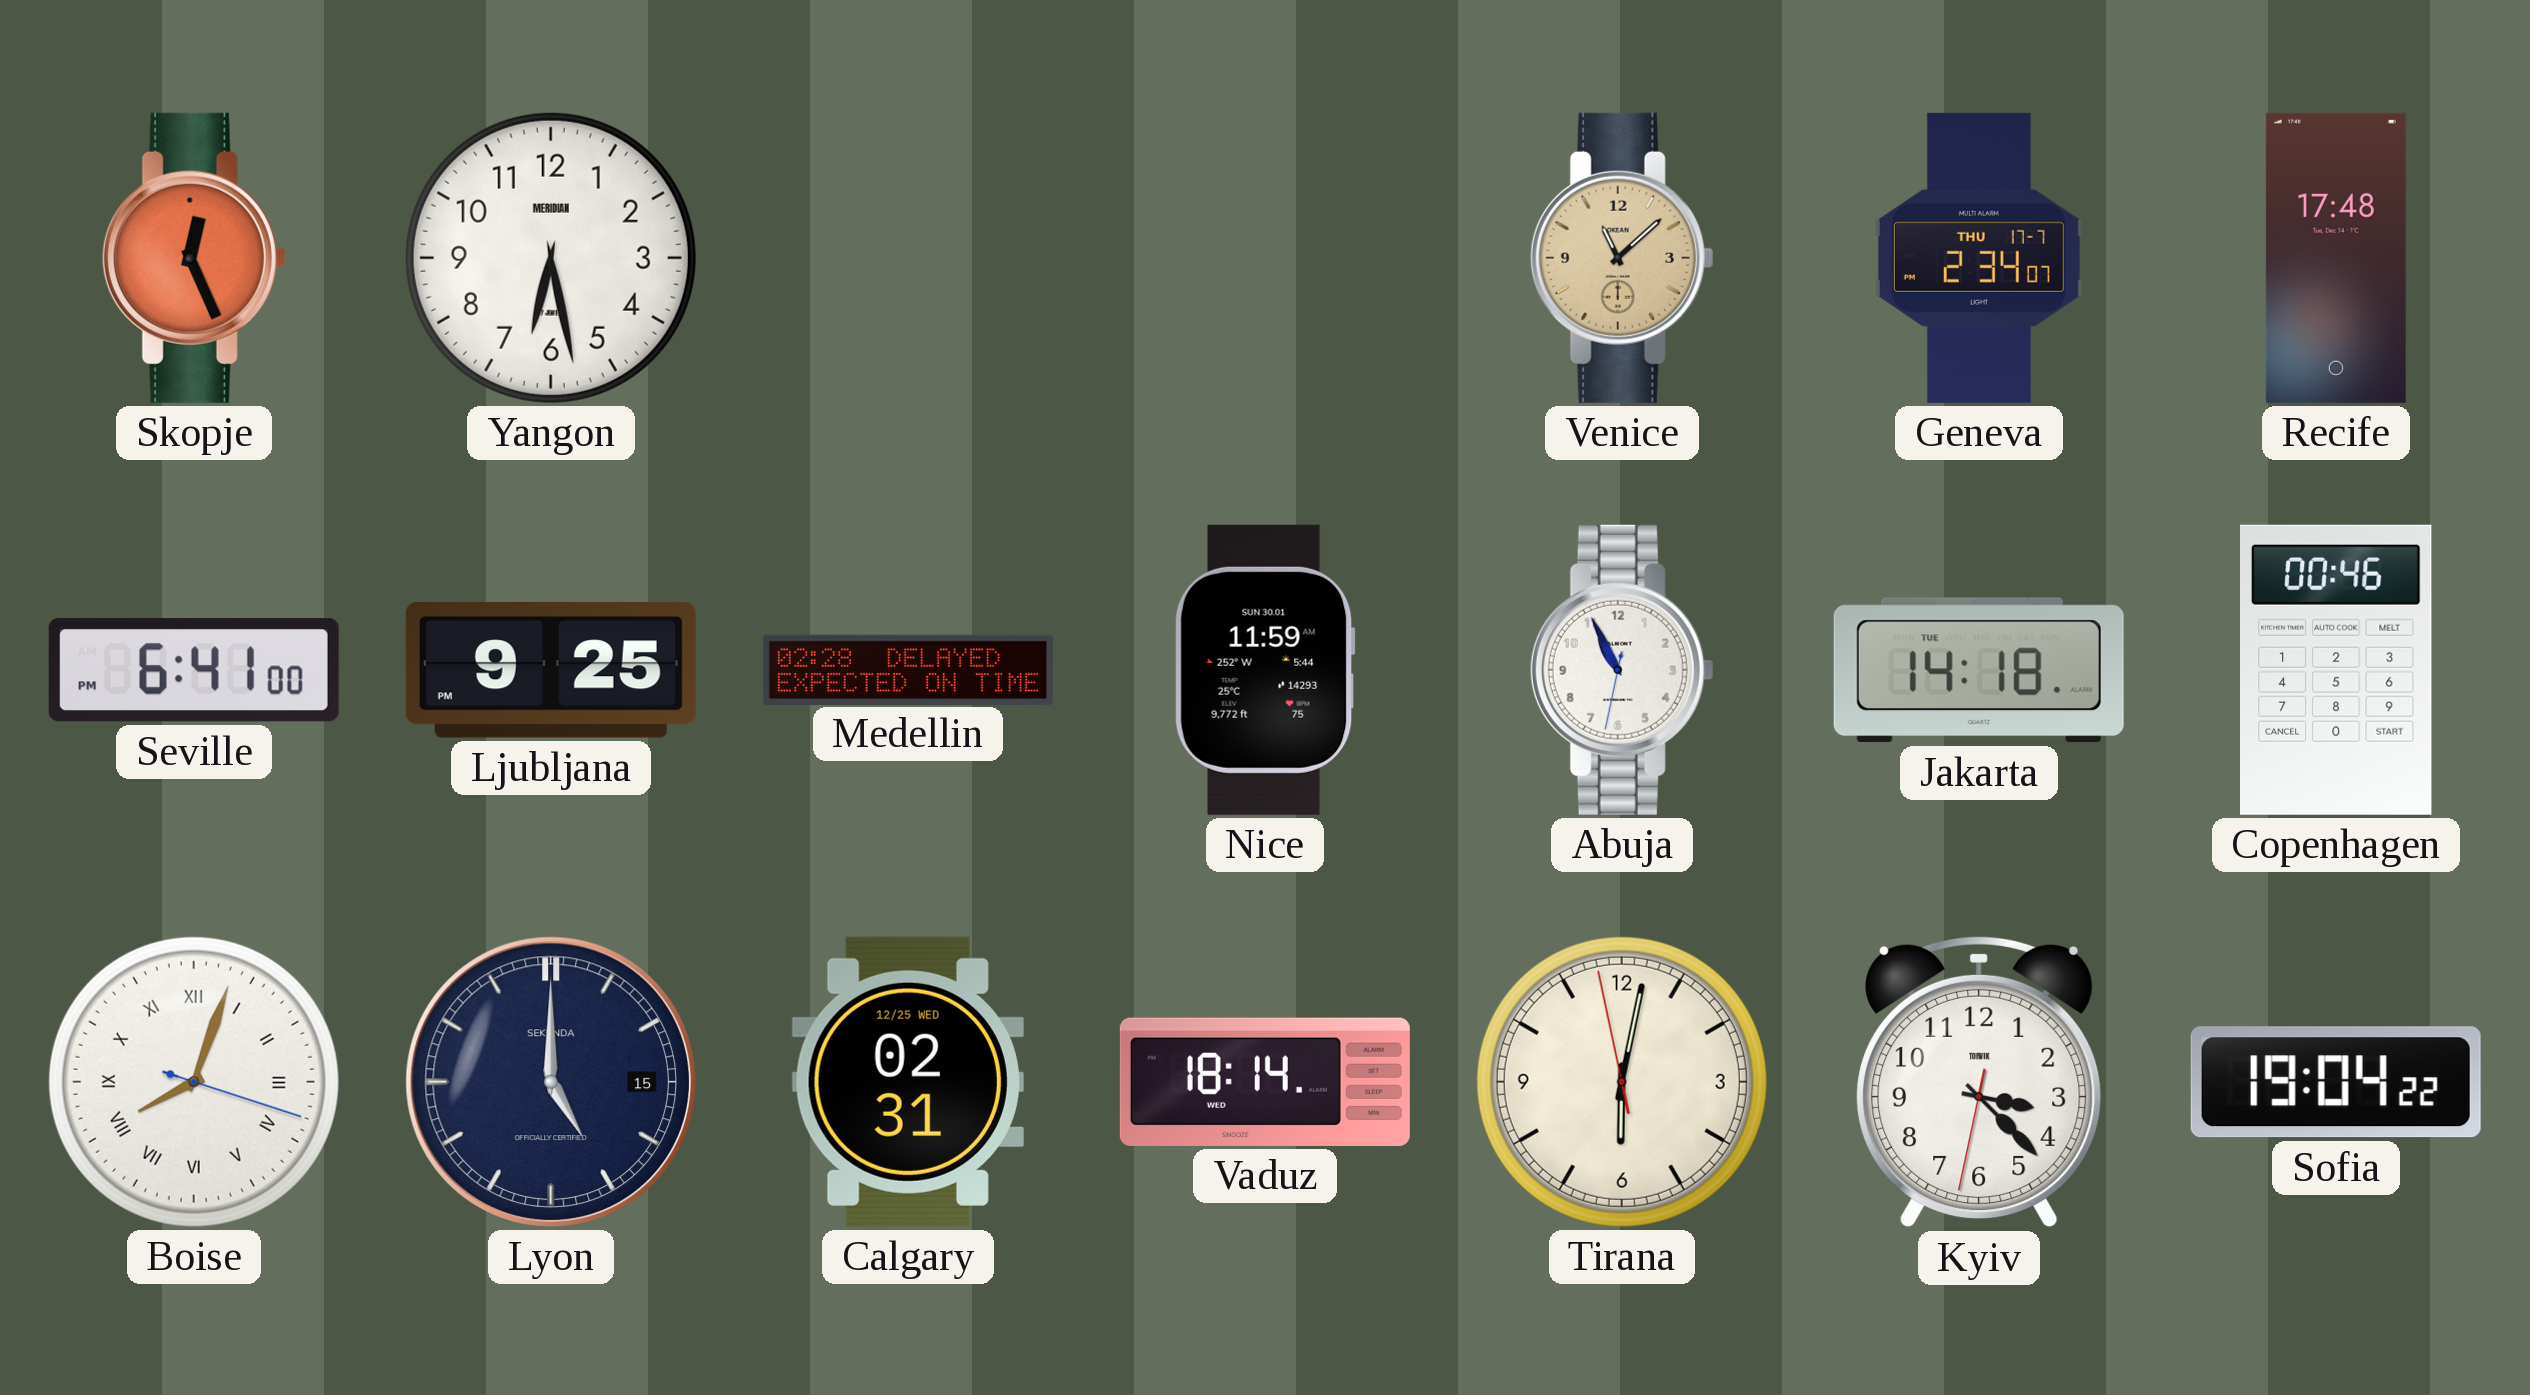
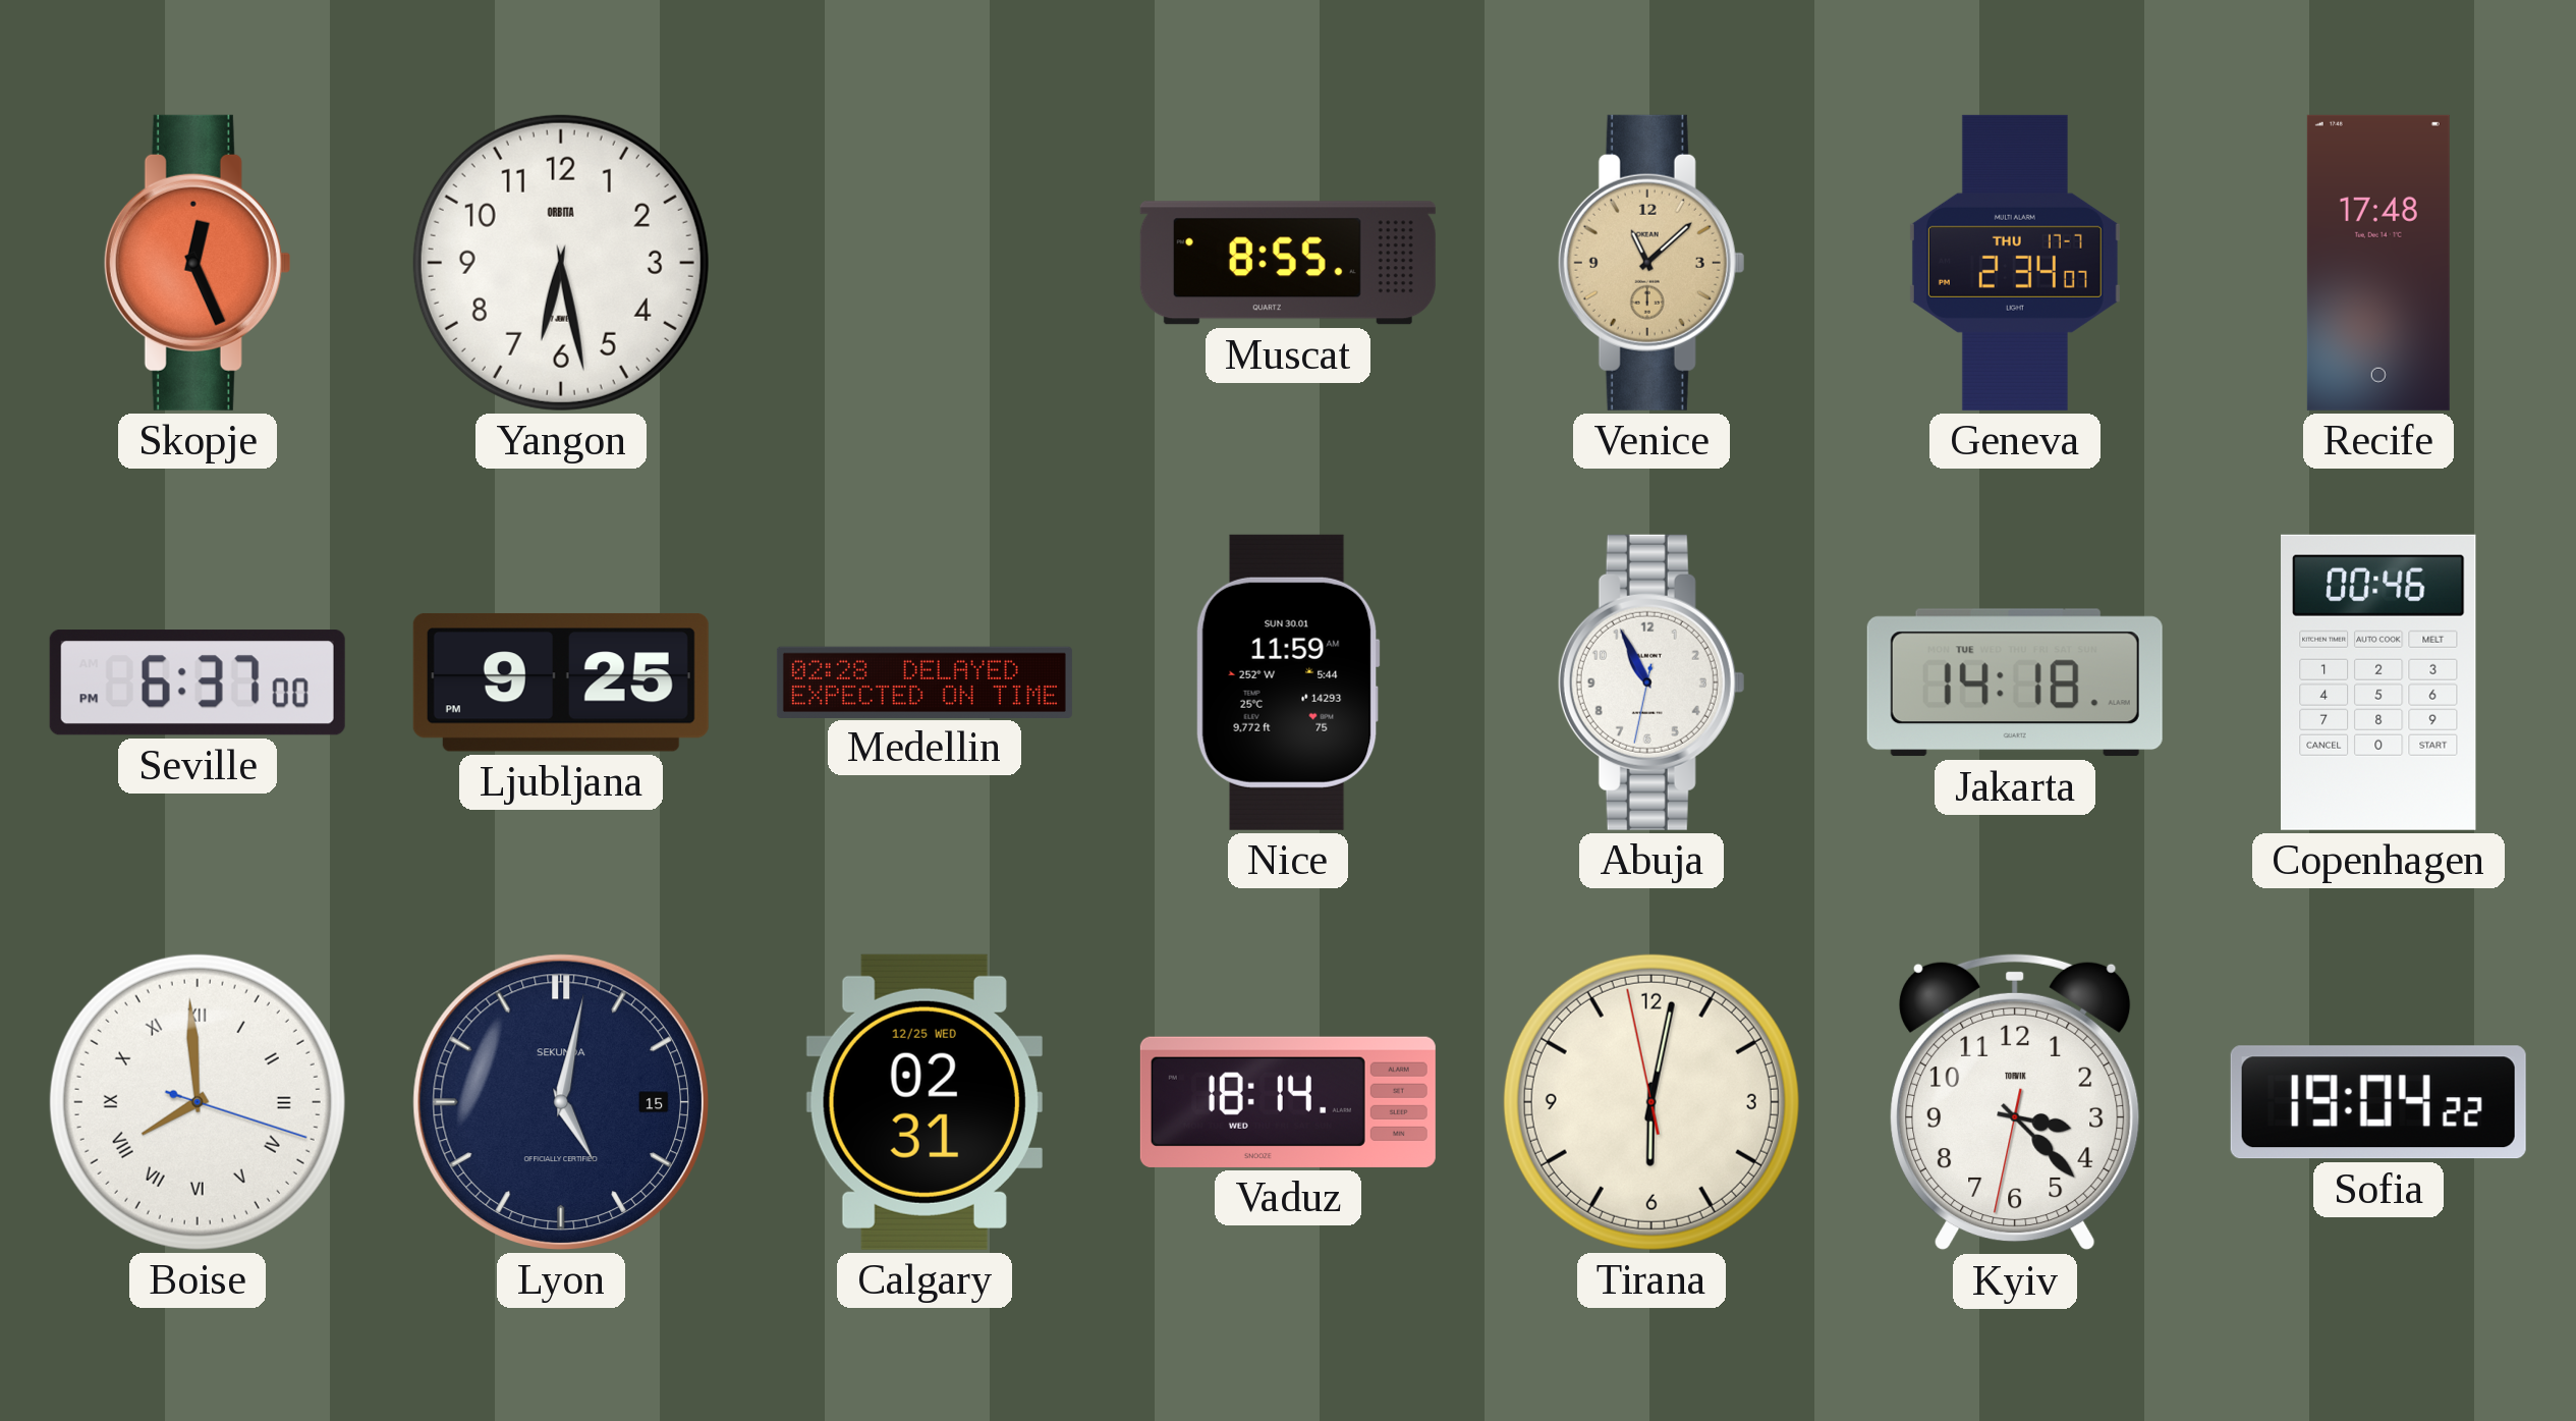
Yangon brand: MERIDIAN -> ORBITA
Muscat: none -> 8:55
Seville: 6:41 -> 6:37
Boise: 8:03 -> 7:59
Lyon: 5:00 -> 5:02
